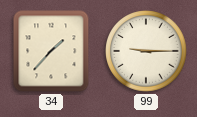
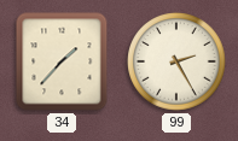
99: 9:15 -> 2:25
